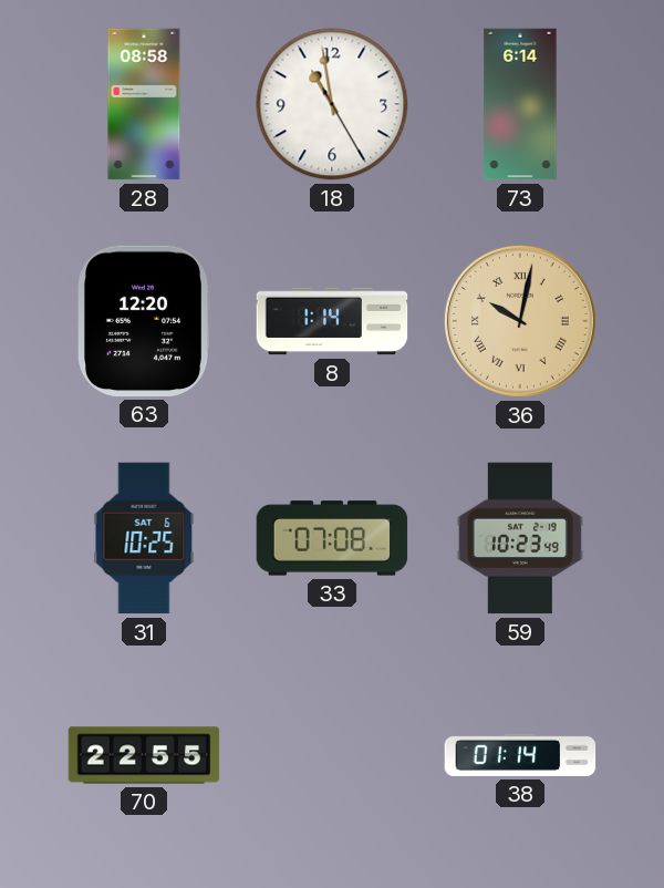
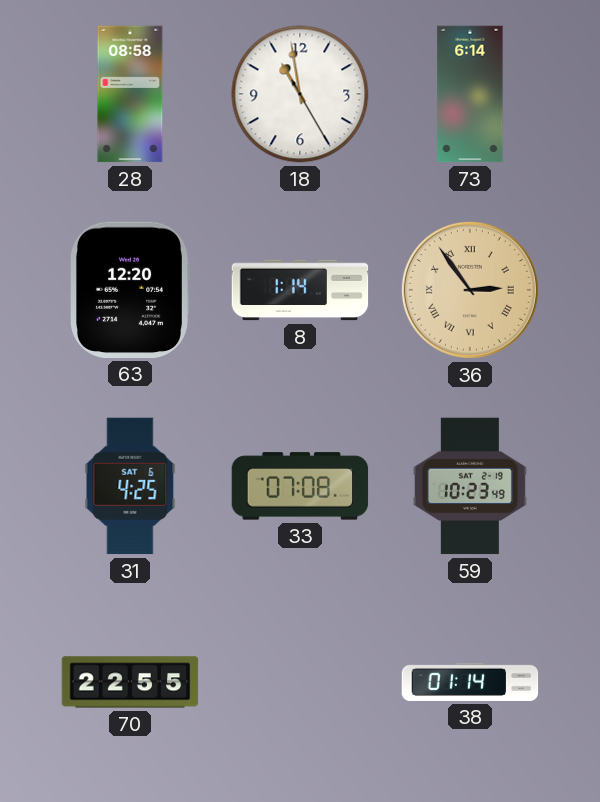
36: 10:02 -> 2:54
31: 10:25 -> 4:25
